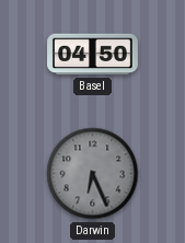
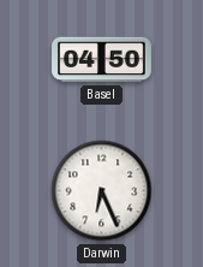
Darwin dial: grey -> white
